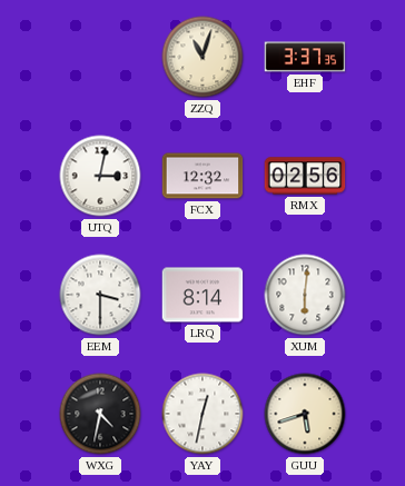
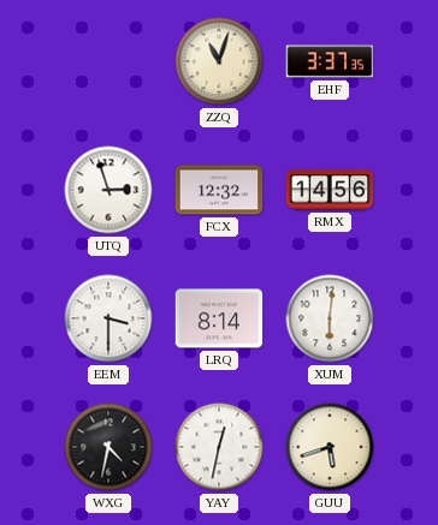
UTQ: 3:02 -> 2:57
RMX: 02:56 -> 14:56
